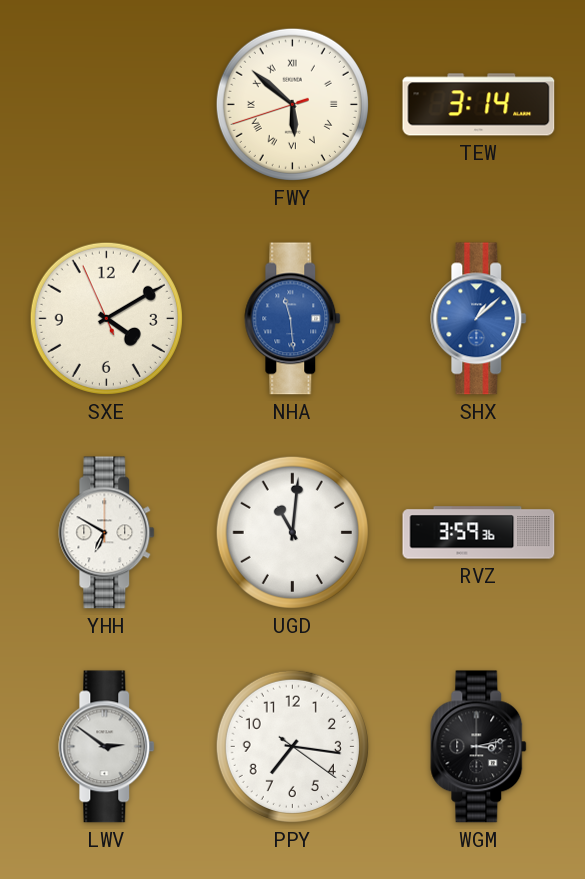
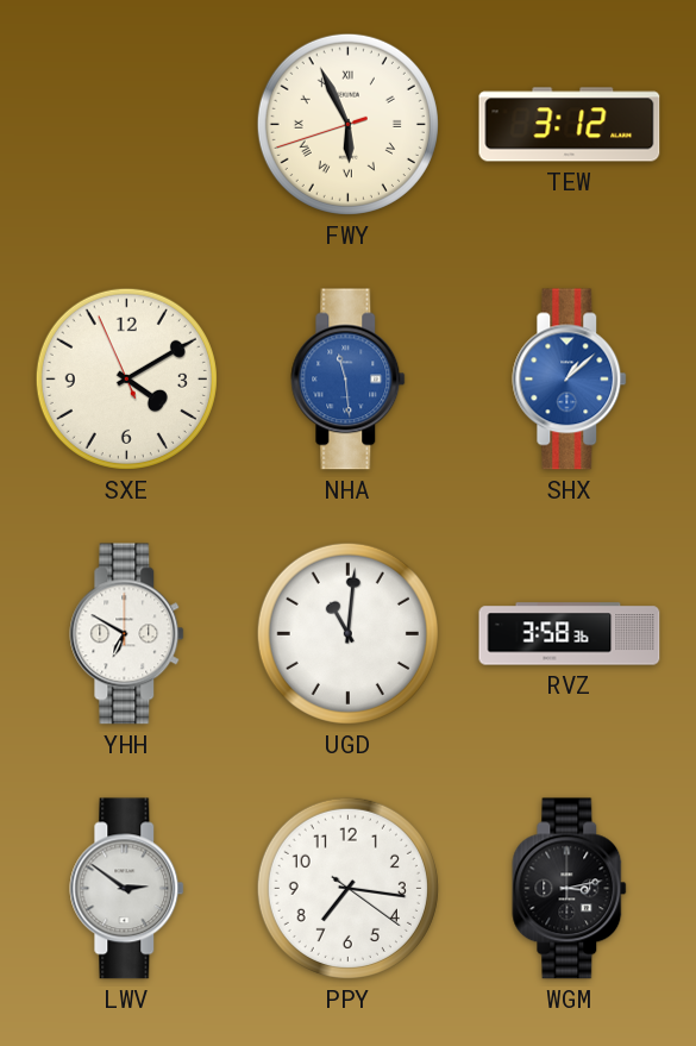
FWY: 5:51 -> 5:55
TEW: 3:14 -> 3:12
RVZ: 3:59 -> 3:58
